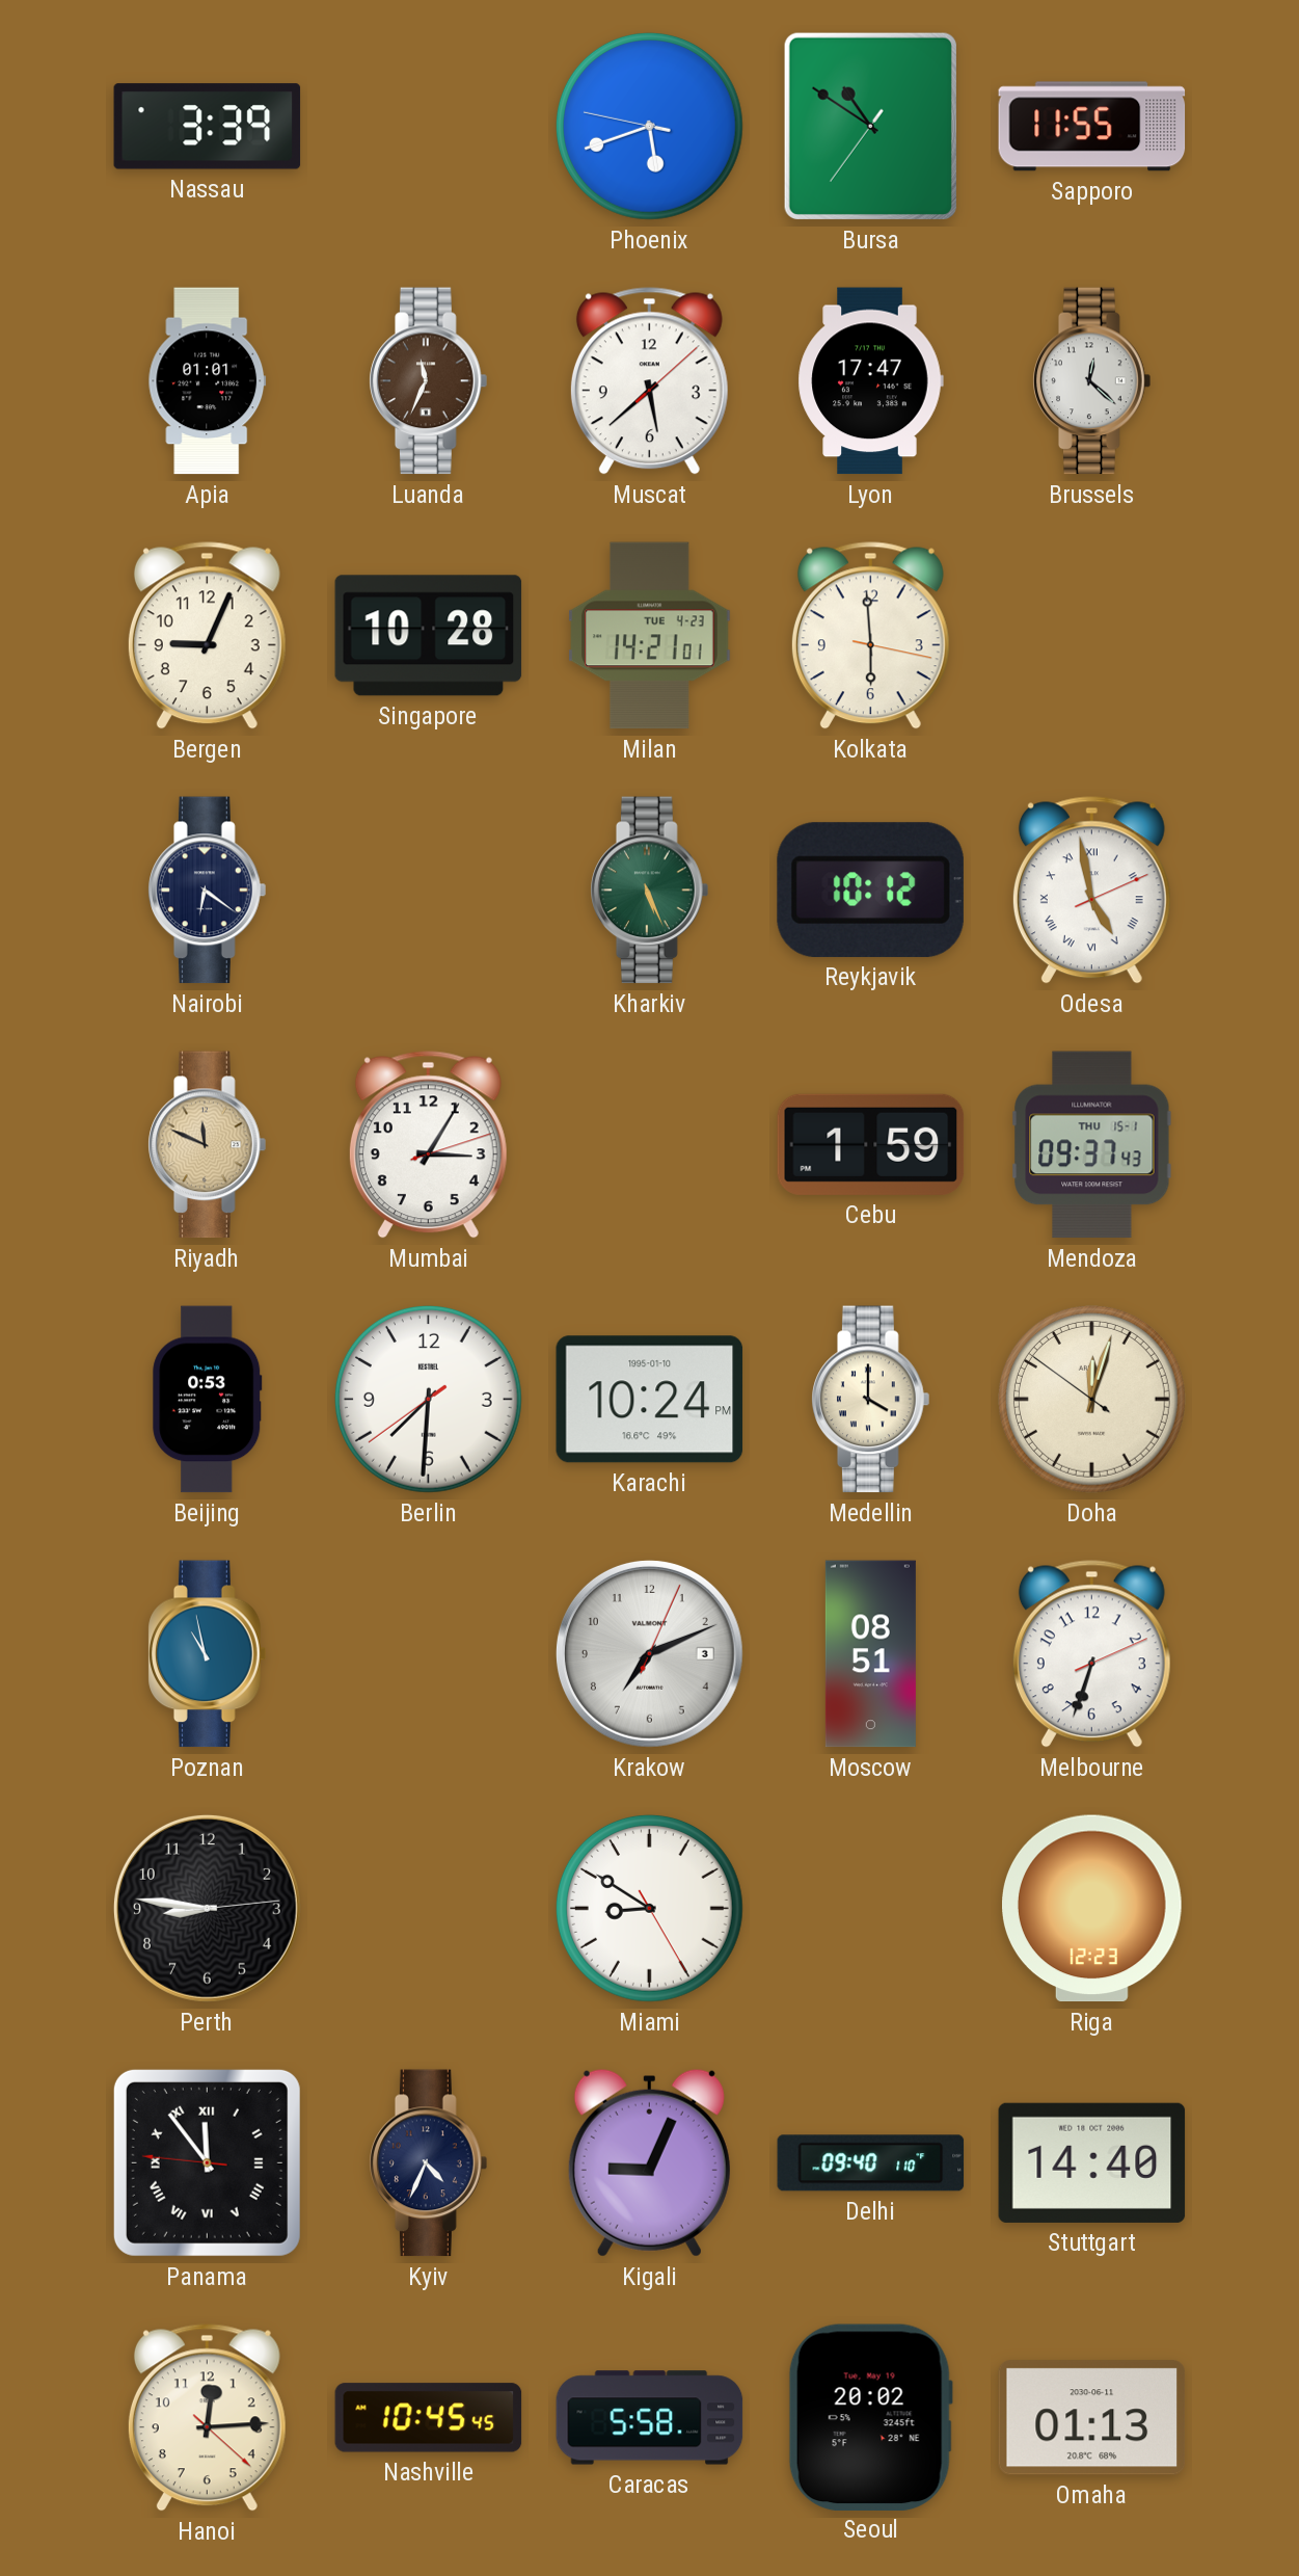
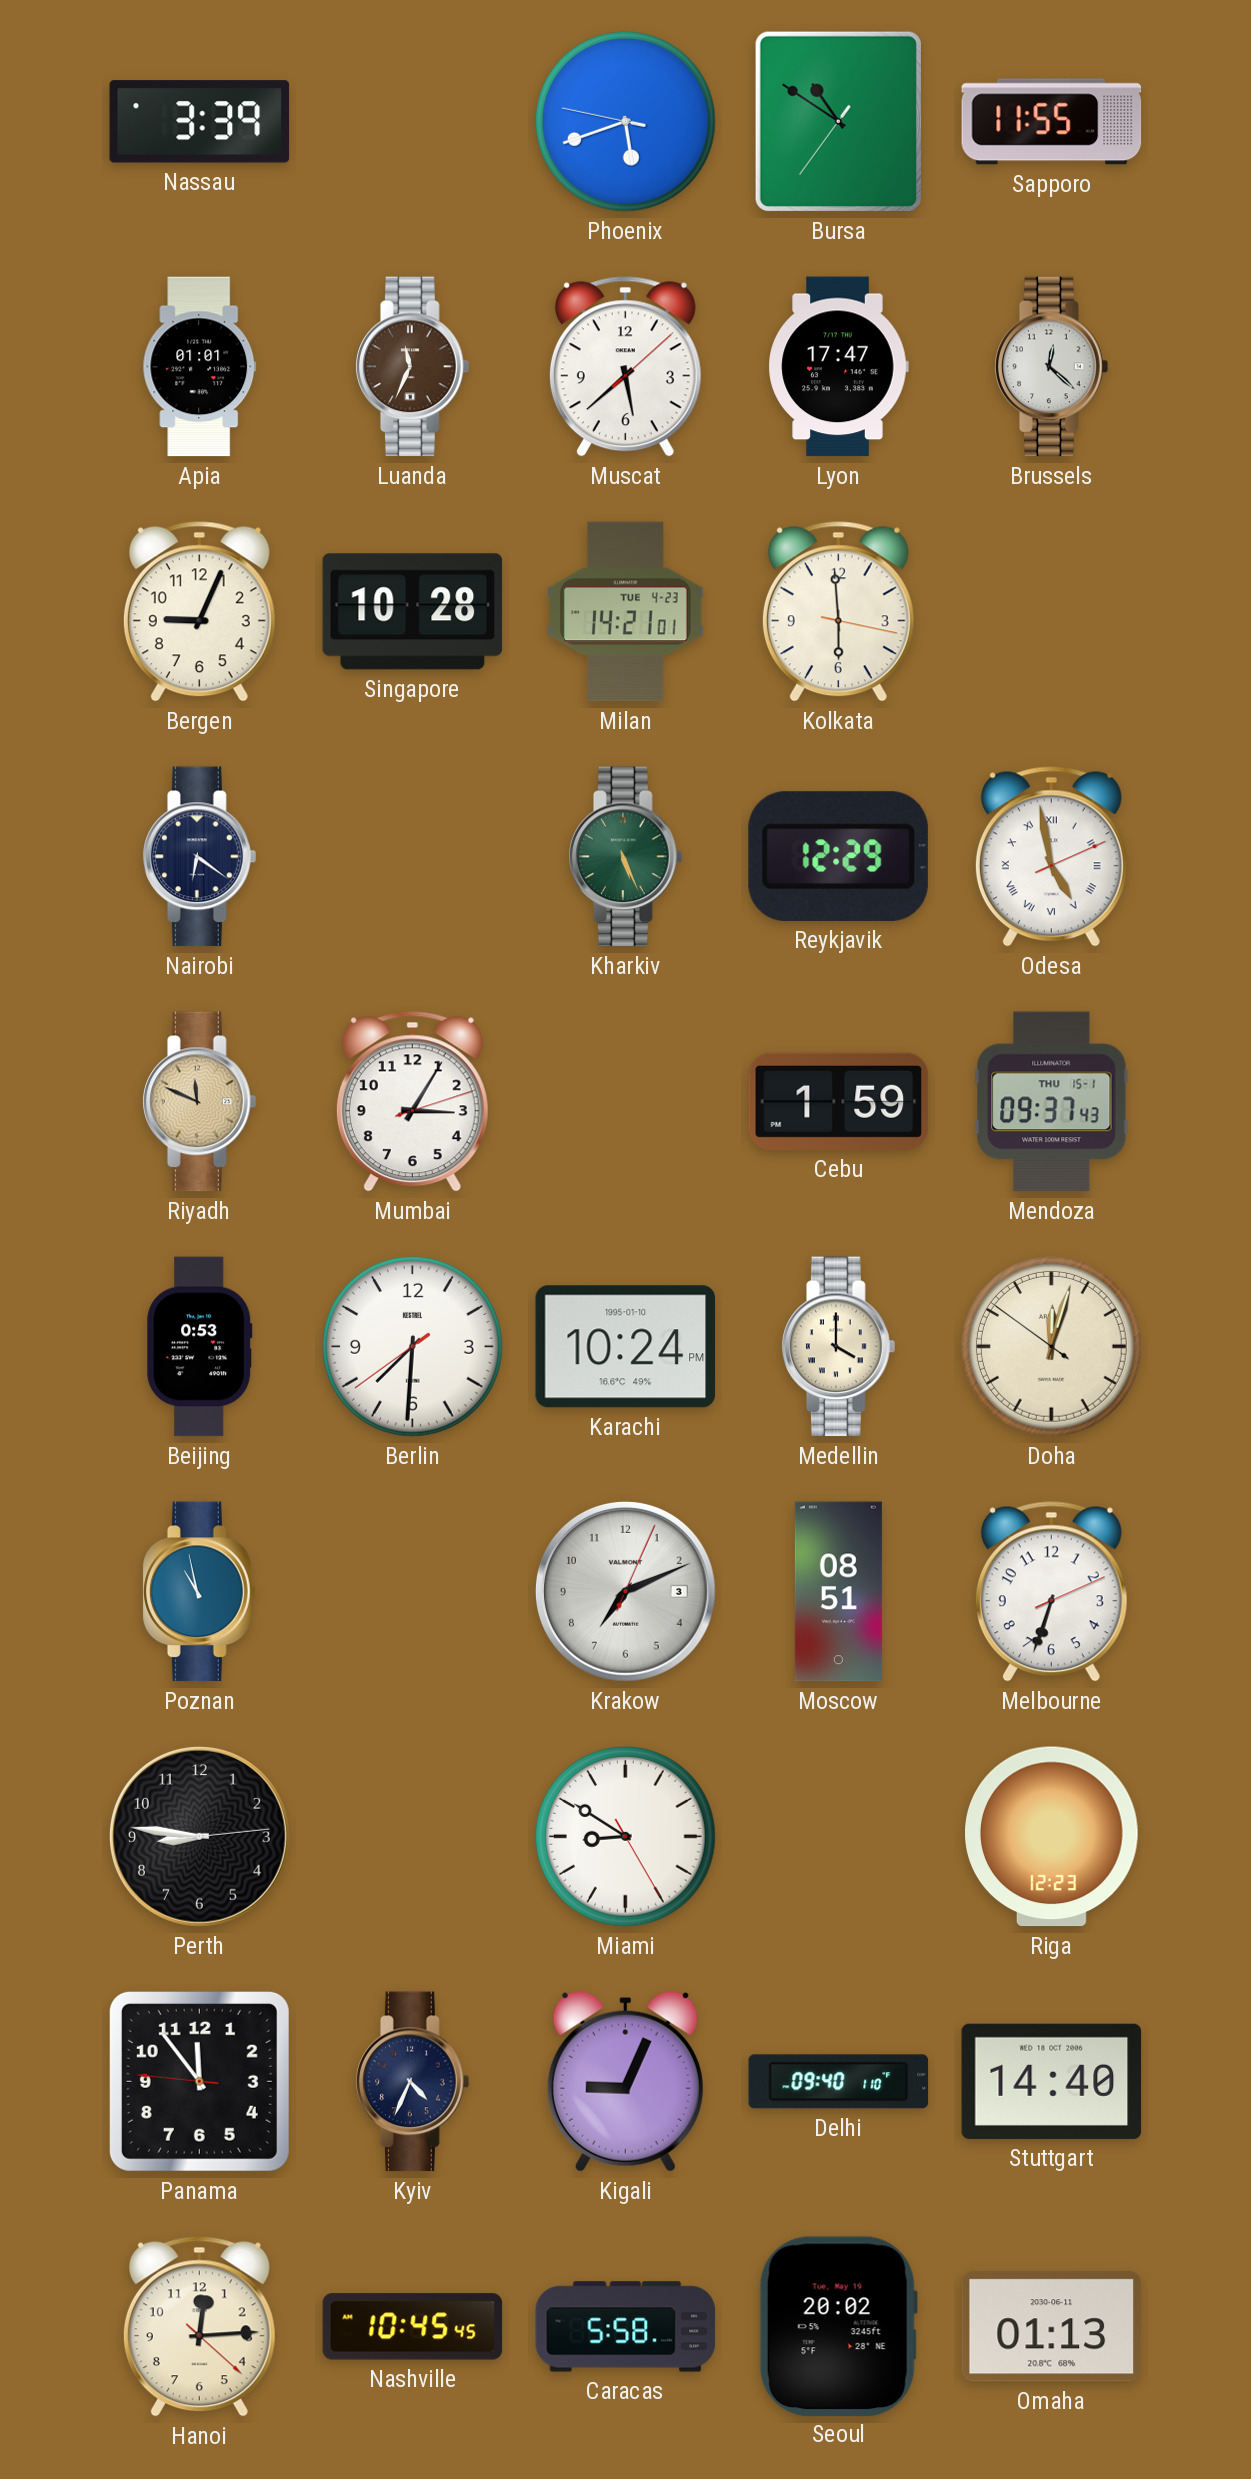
Reykjavik: 10:12 -> 12:29
Panama numerals: Roman -> Arabic
